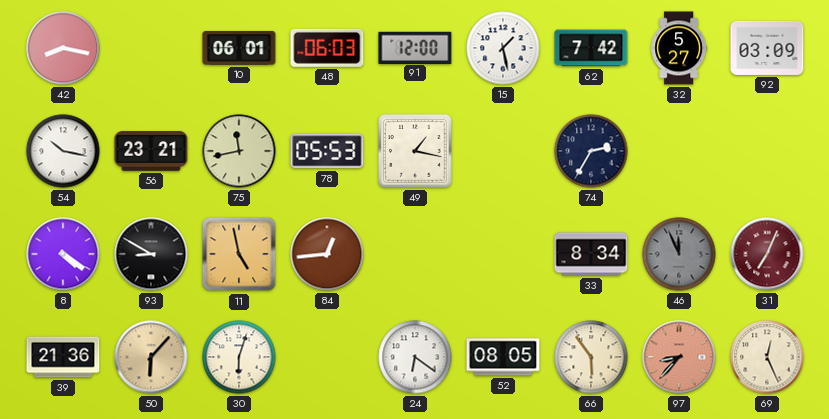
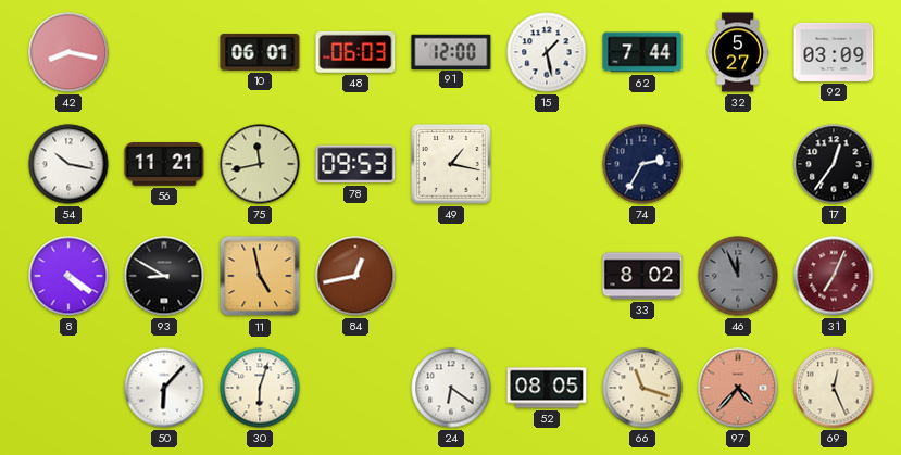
62: 7:42 -> 7:44
56: 23:21 -> 11:21
78: 05:53 -> 09:53
17: none -> 12:36
84: 12:44 -> 12:43
33: 8:34 -> 8:02
39: 21:36 -> none
50 dial: champagne -> white
66: 5:54 -> 11:18
97: 8:37 -> 4:37
